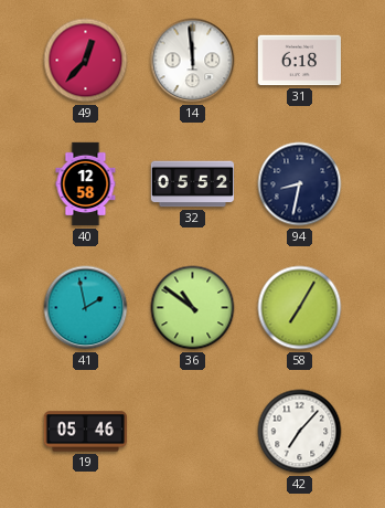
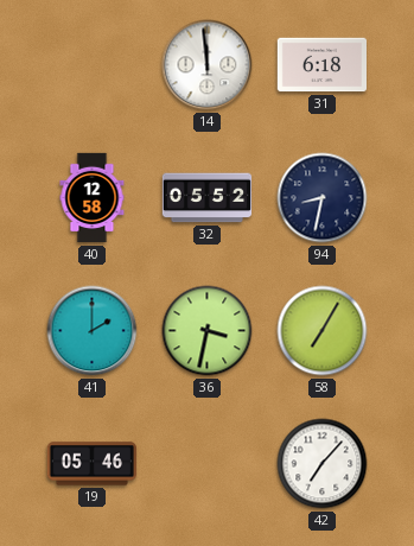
49: 12:37 -> none
41: 1:58 -> 2:00
36: 10:51 -> 3:32
